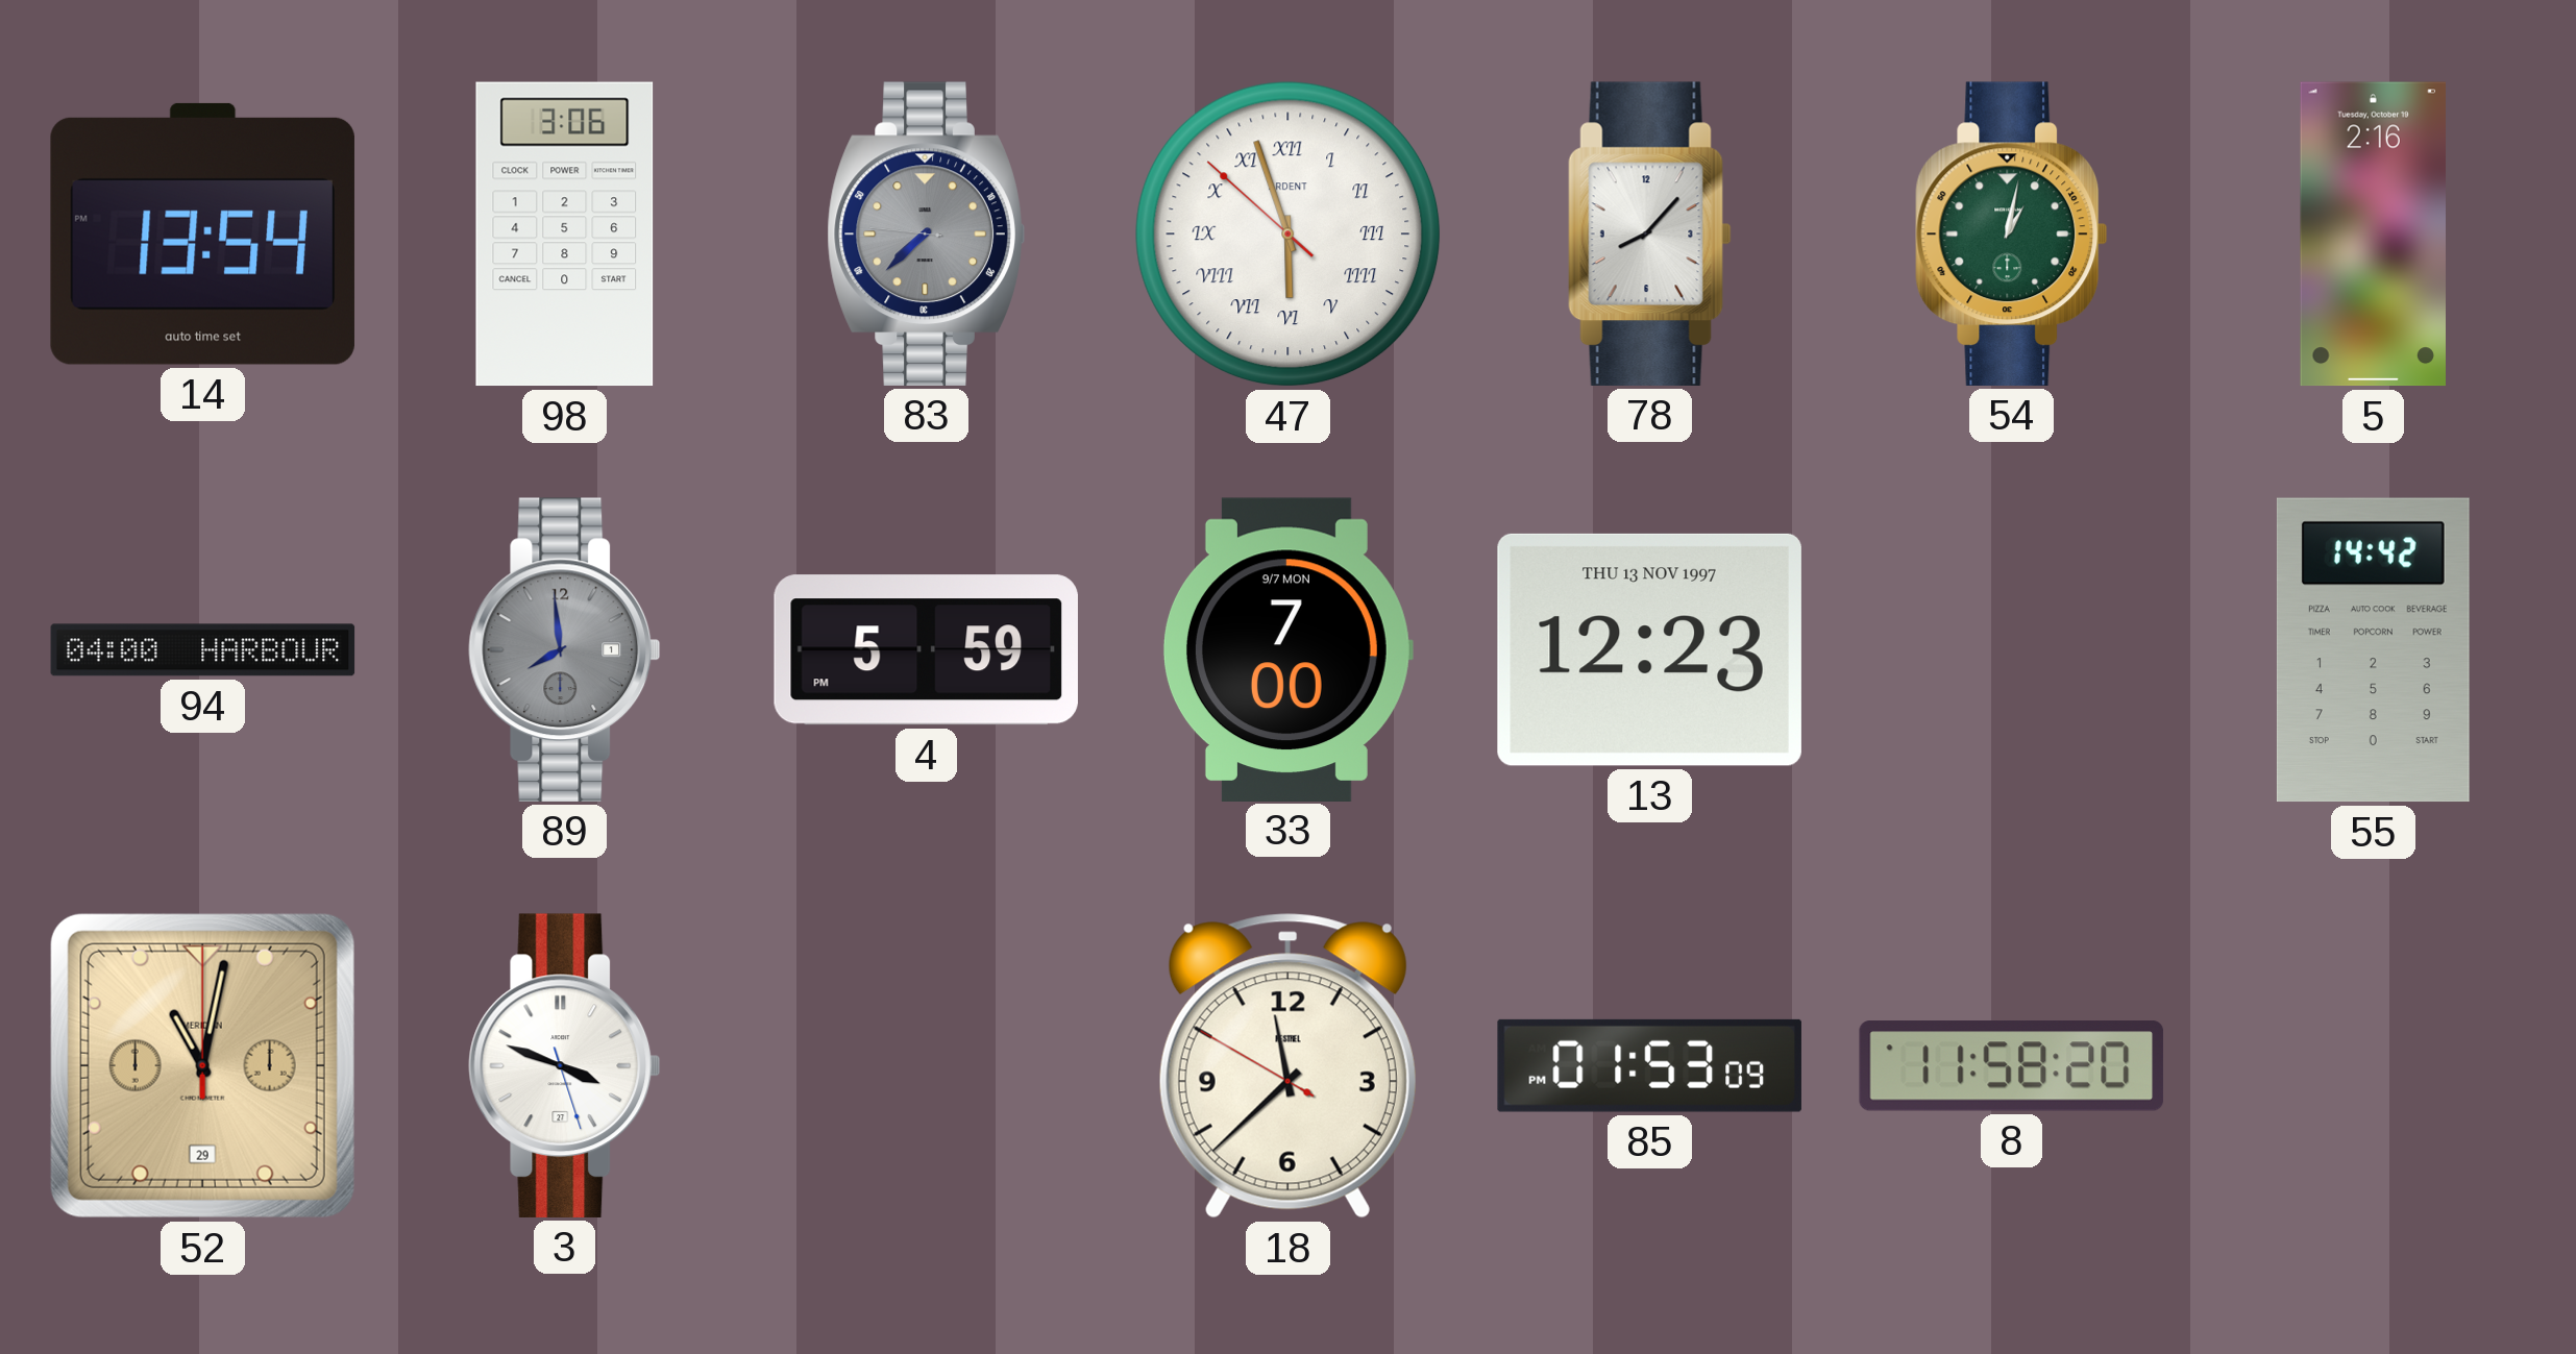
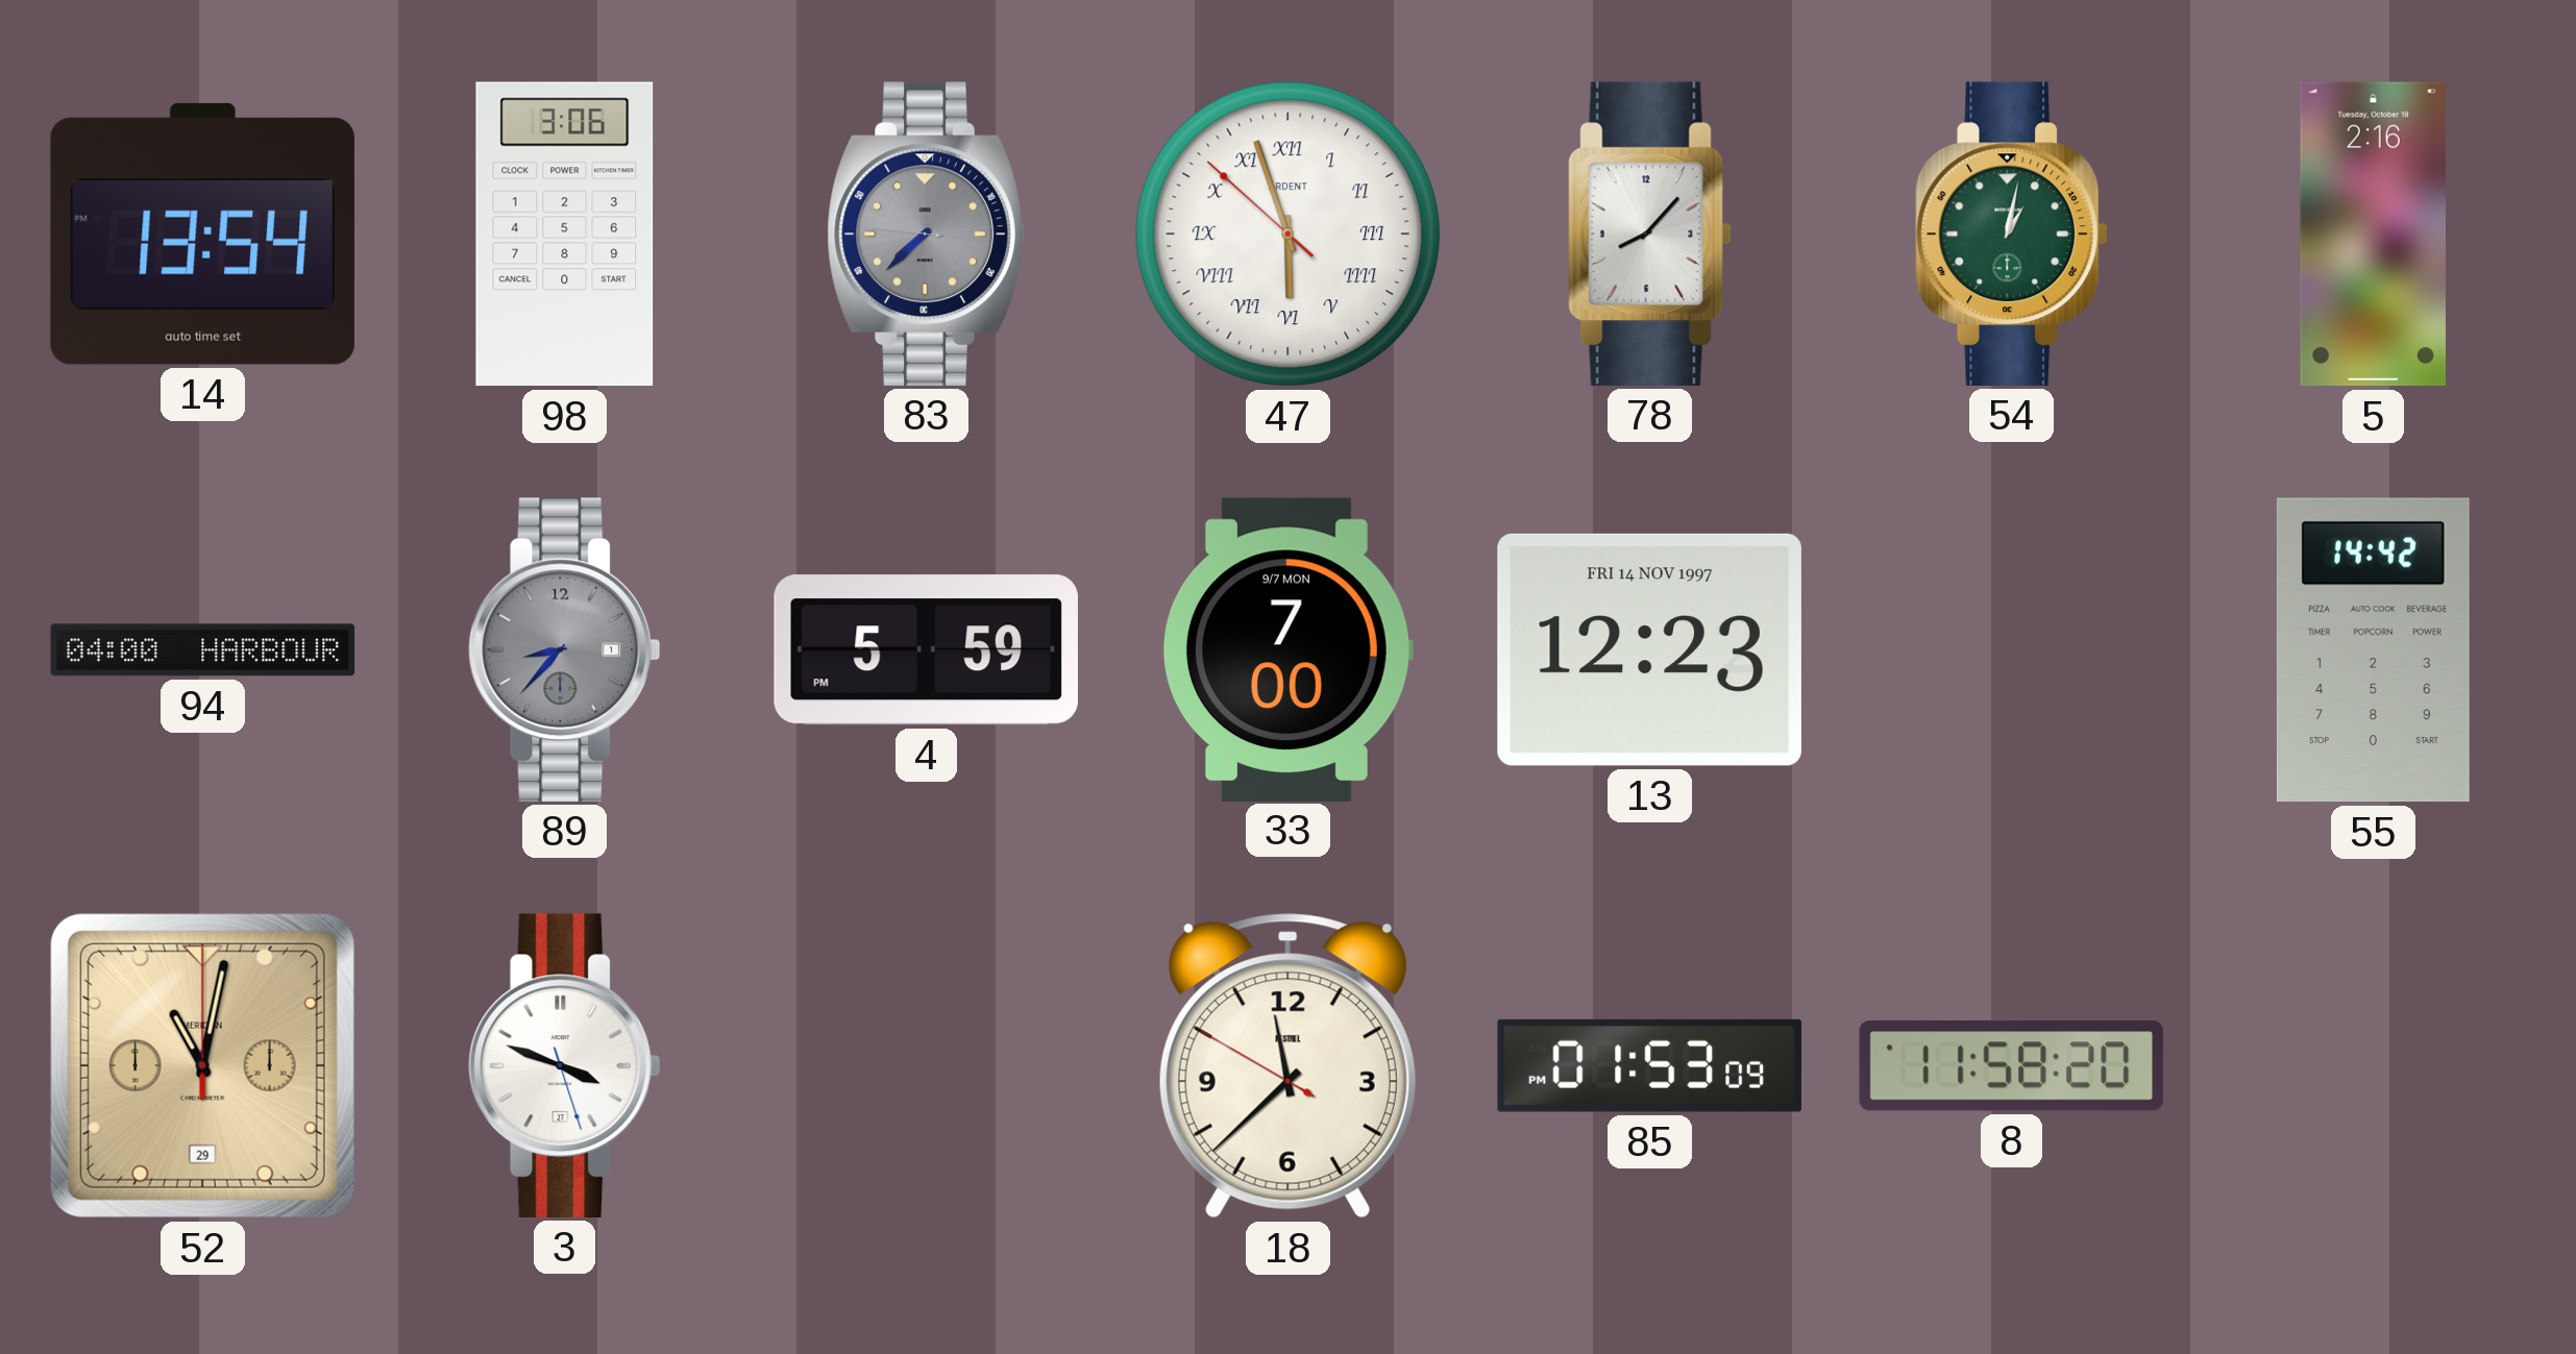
89: 7:59 -> 8:37
13 date: THU 13 NOV 1997 -> FRI 14 NOV 1997
